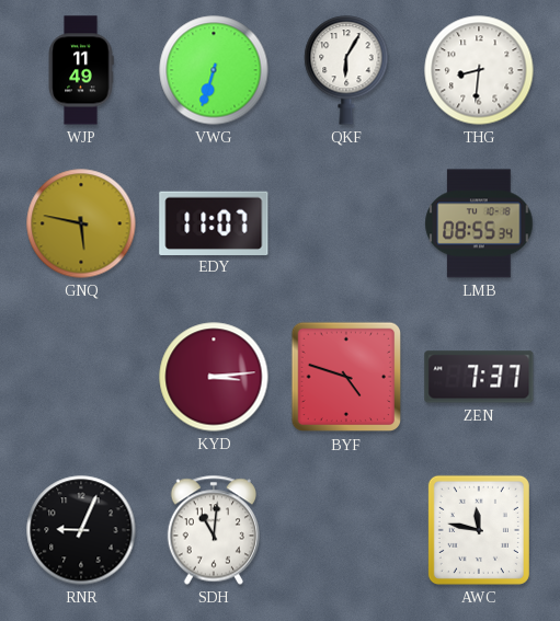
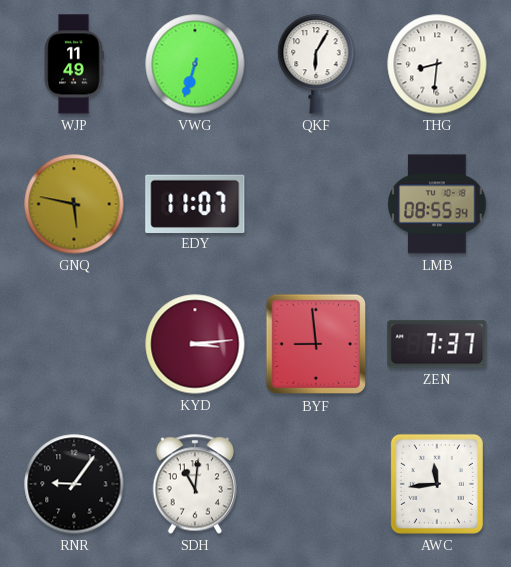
BYF: 4:48 -> 8:59
RNR: 9:04 -> 9:06
AWC: 11:47 -> 11:44
